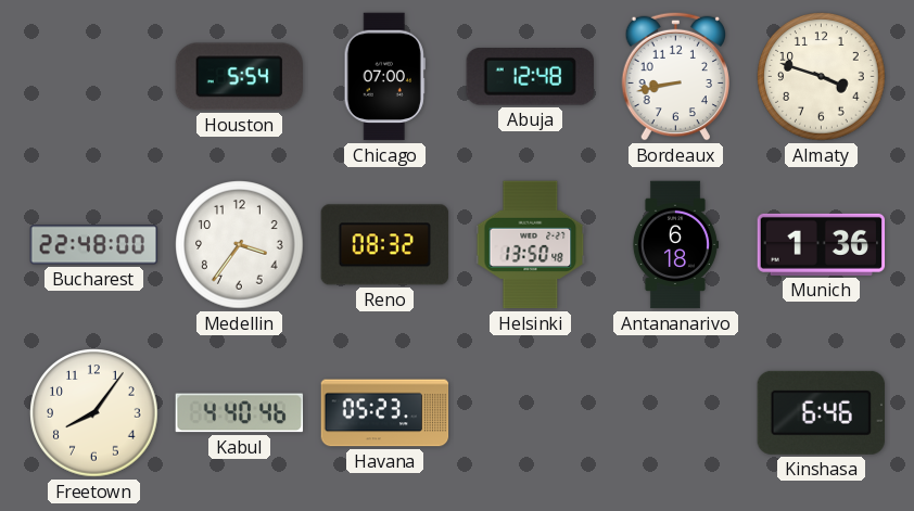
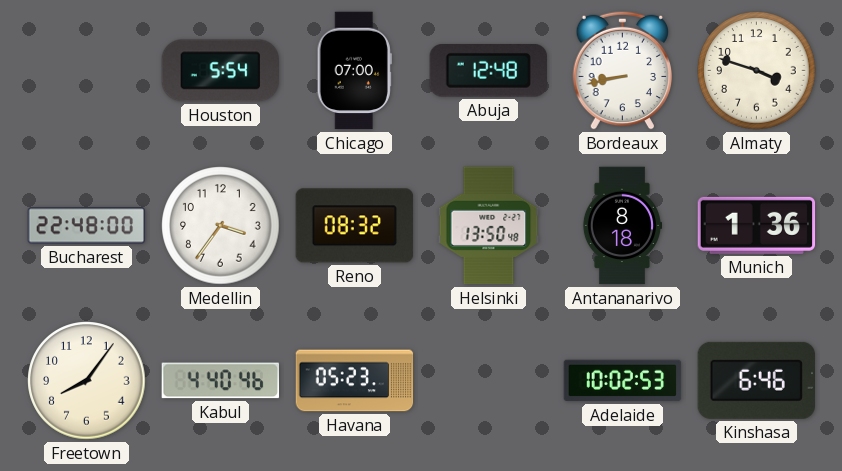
Antananarivo: 6:18 -> 8:18
Adelaide: none -> 10:02
